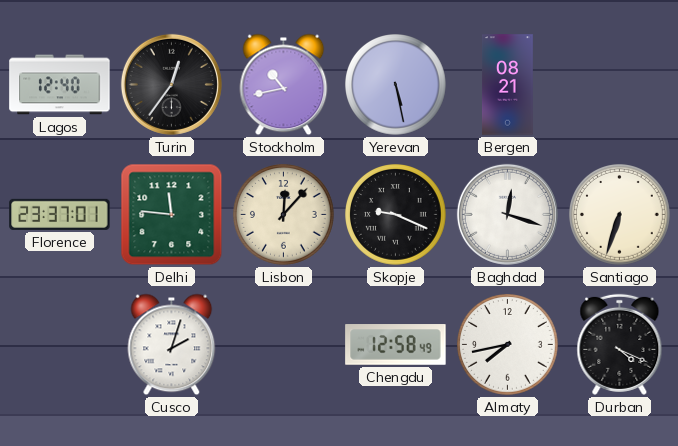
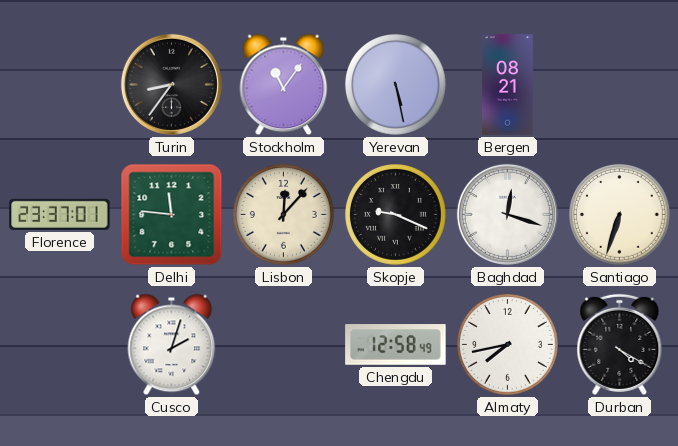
Lagos: 12:40 -> none
Turin: 12:36 -> 8:36
Stockholm: 10:43 -> 11:06
Durban: 4:19 -> 4:20
